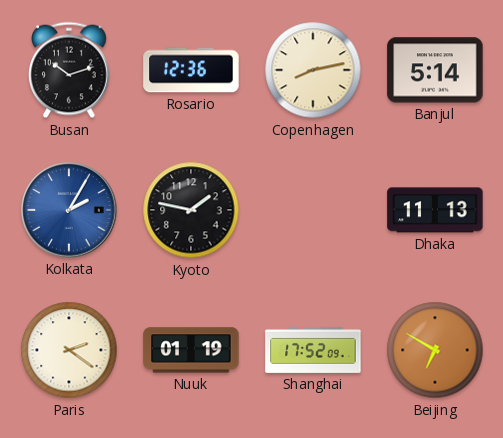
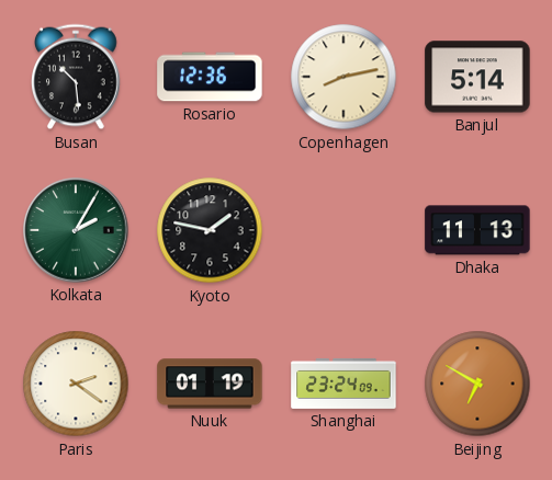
Busan: 10:12 -> 10:29
Kolkata dial: blue -> green
Shanghai: 17:52 -> 23:24
